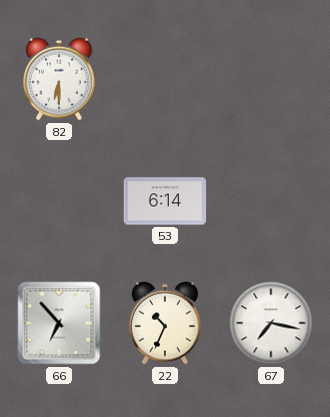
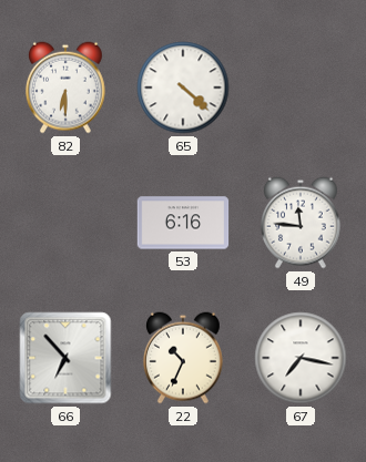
65: none -> 4:22
53: 6:14 -> 6:16
49: none -> 11:46
